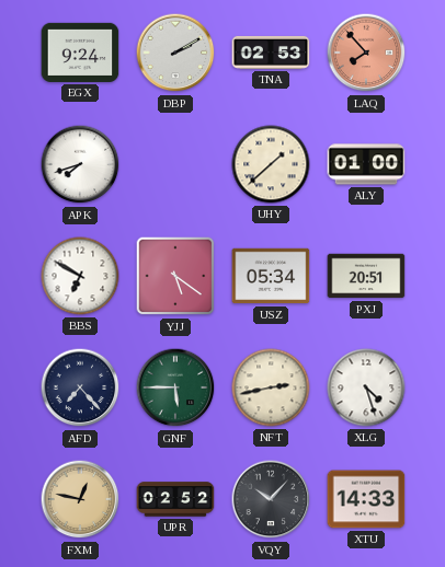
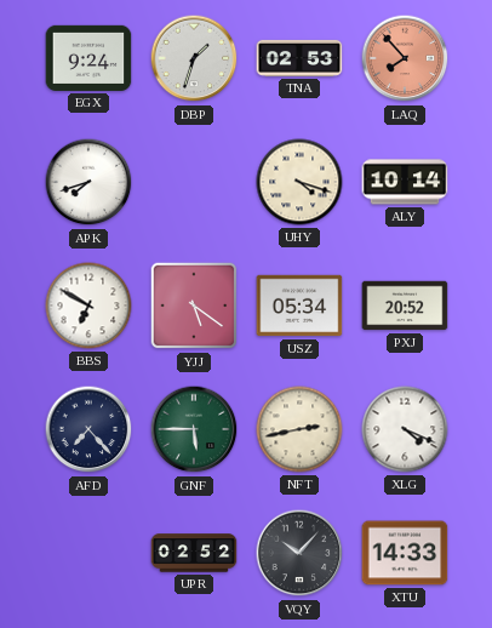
DBP: 2:10 -> 1:33
UHY: 1:38 -> 4:18
ALY: 01:00 -> 10:14
PXJ: 20:51 -> 20:52
XLG: 4:27 -> 4:19
FXM: 12:47 -> none
